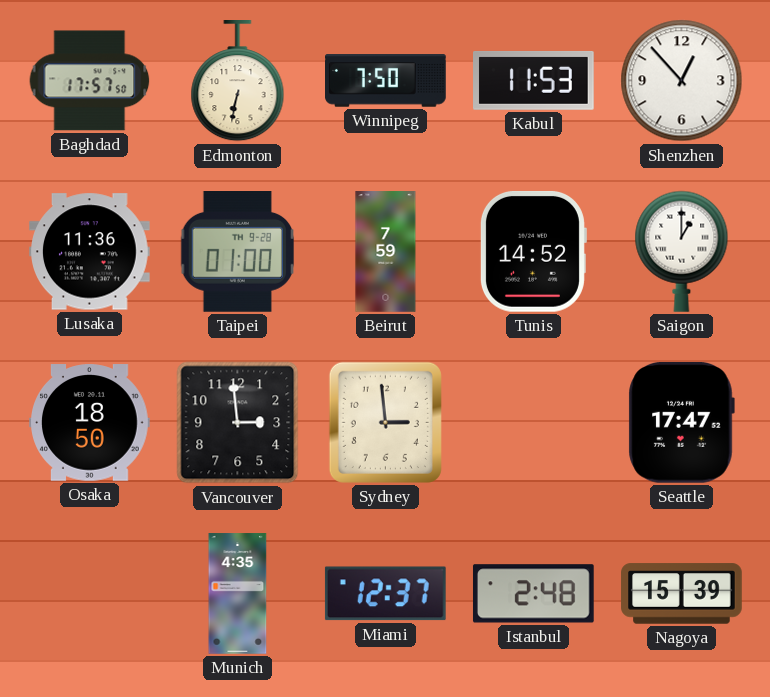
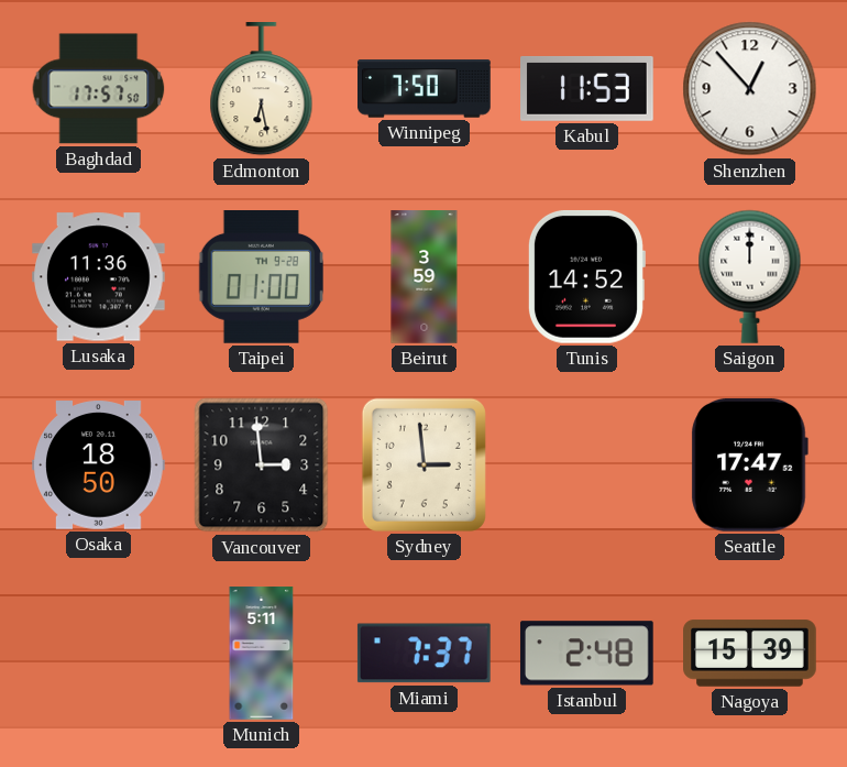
Edmonton: 6:32 -> 6:28
Beirut: 7:59 -> 3:59
Saigon: 1:00 -> 12:00
Munich: 4:35 -> 5:11
Miami: 12:37 -> 7:37
